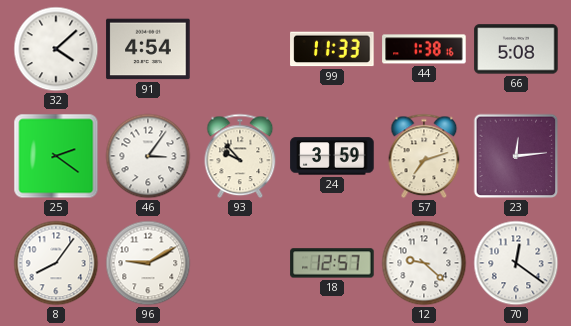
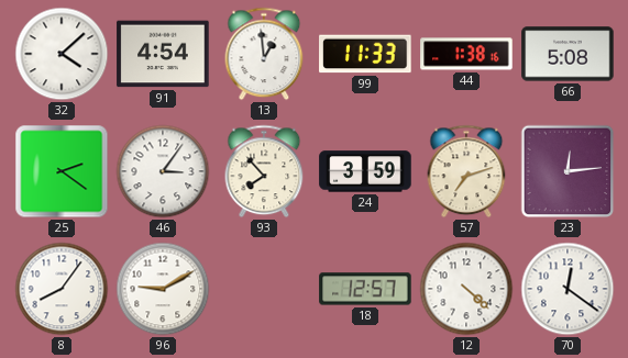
13: none -> 12:59
93: 9:53 -> 7:53
12: 9:22 -> 4:22
